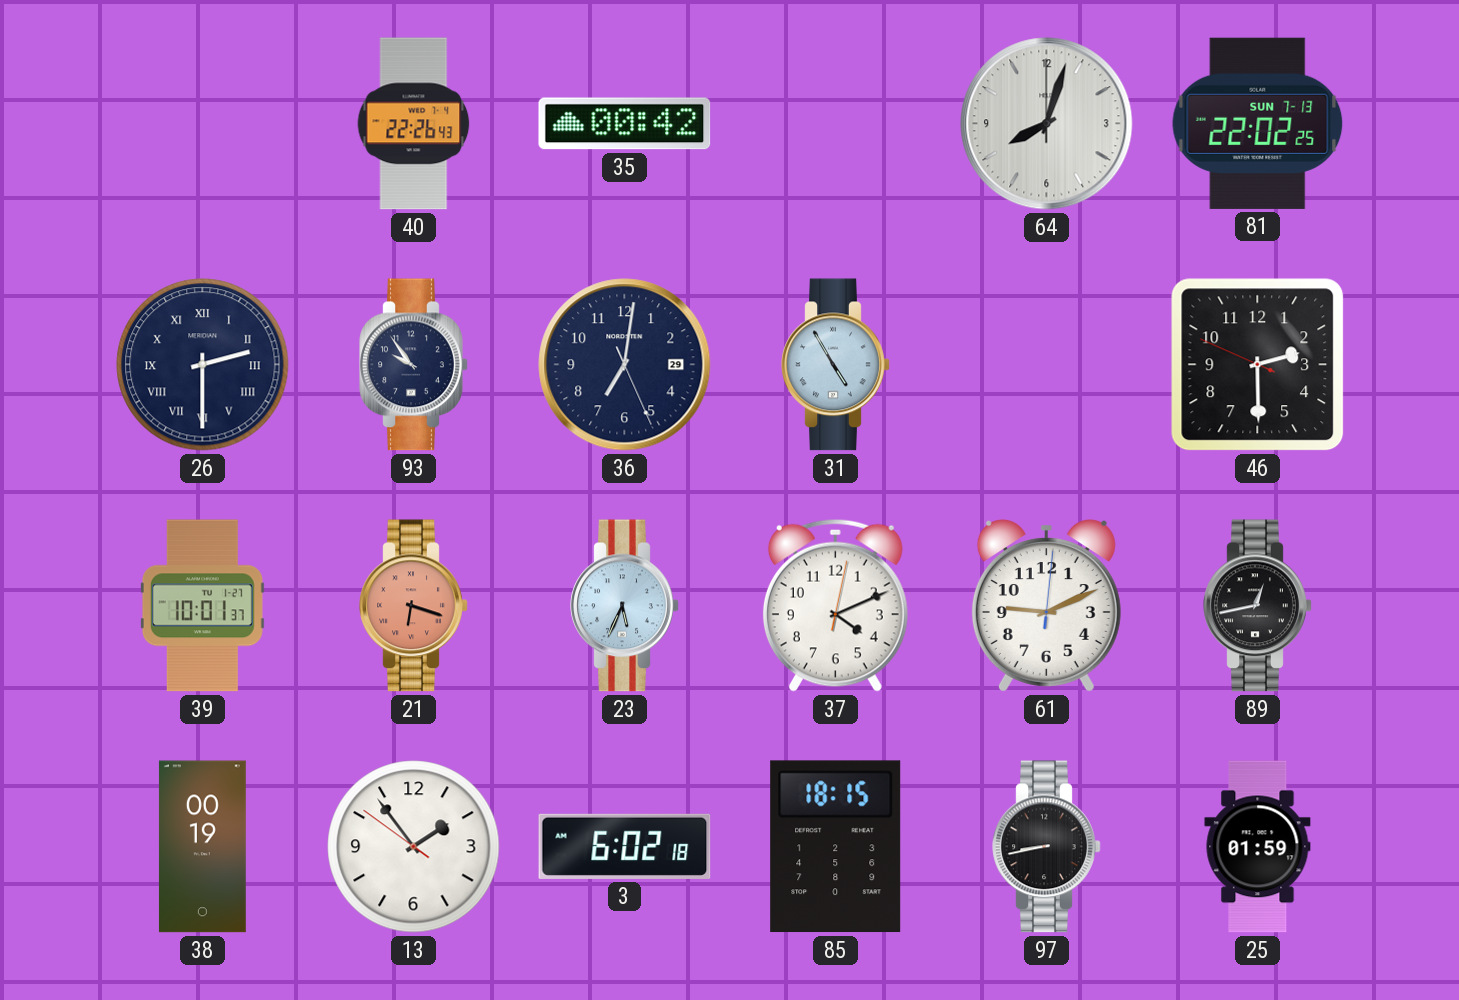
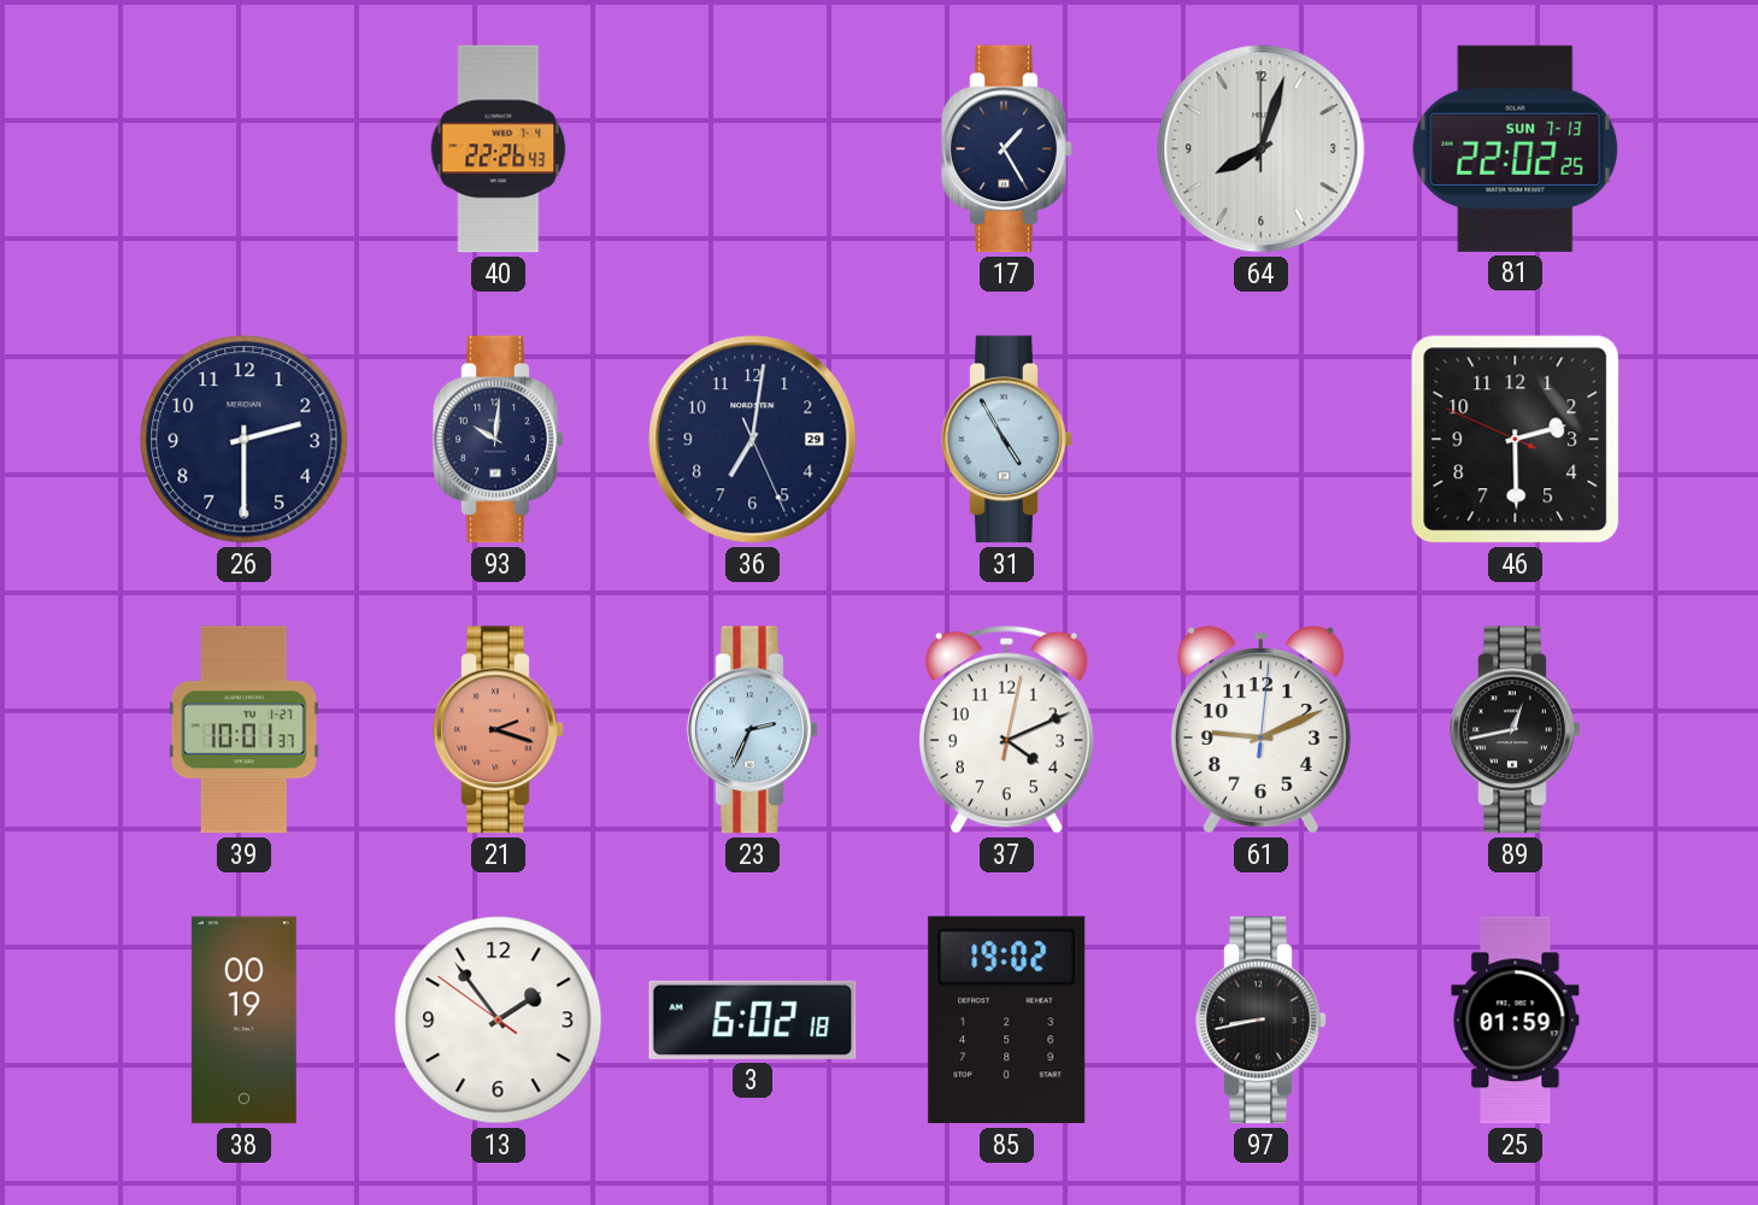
35: 00:42 -> none
17: none -> 1:25
26 numerals: Roman -> Arabic
93: 9:54 -> 10:01
21: 6:18 -> 2:18
23: 5:34 -> 2:34
85: 18:15 -> 19:02
